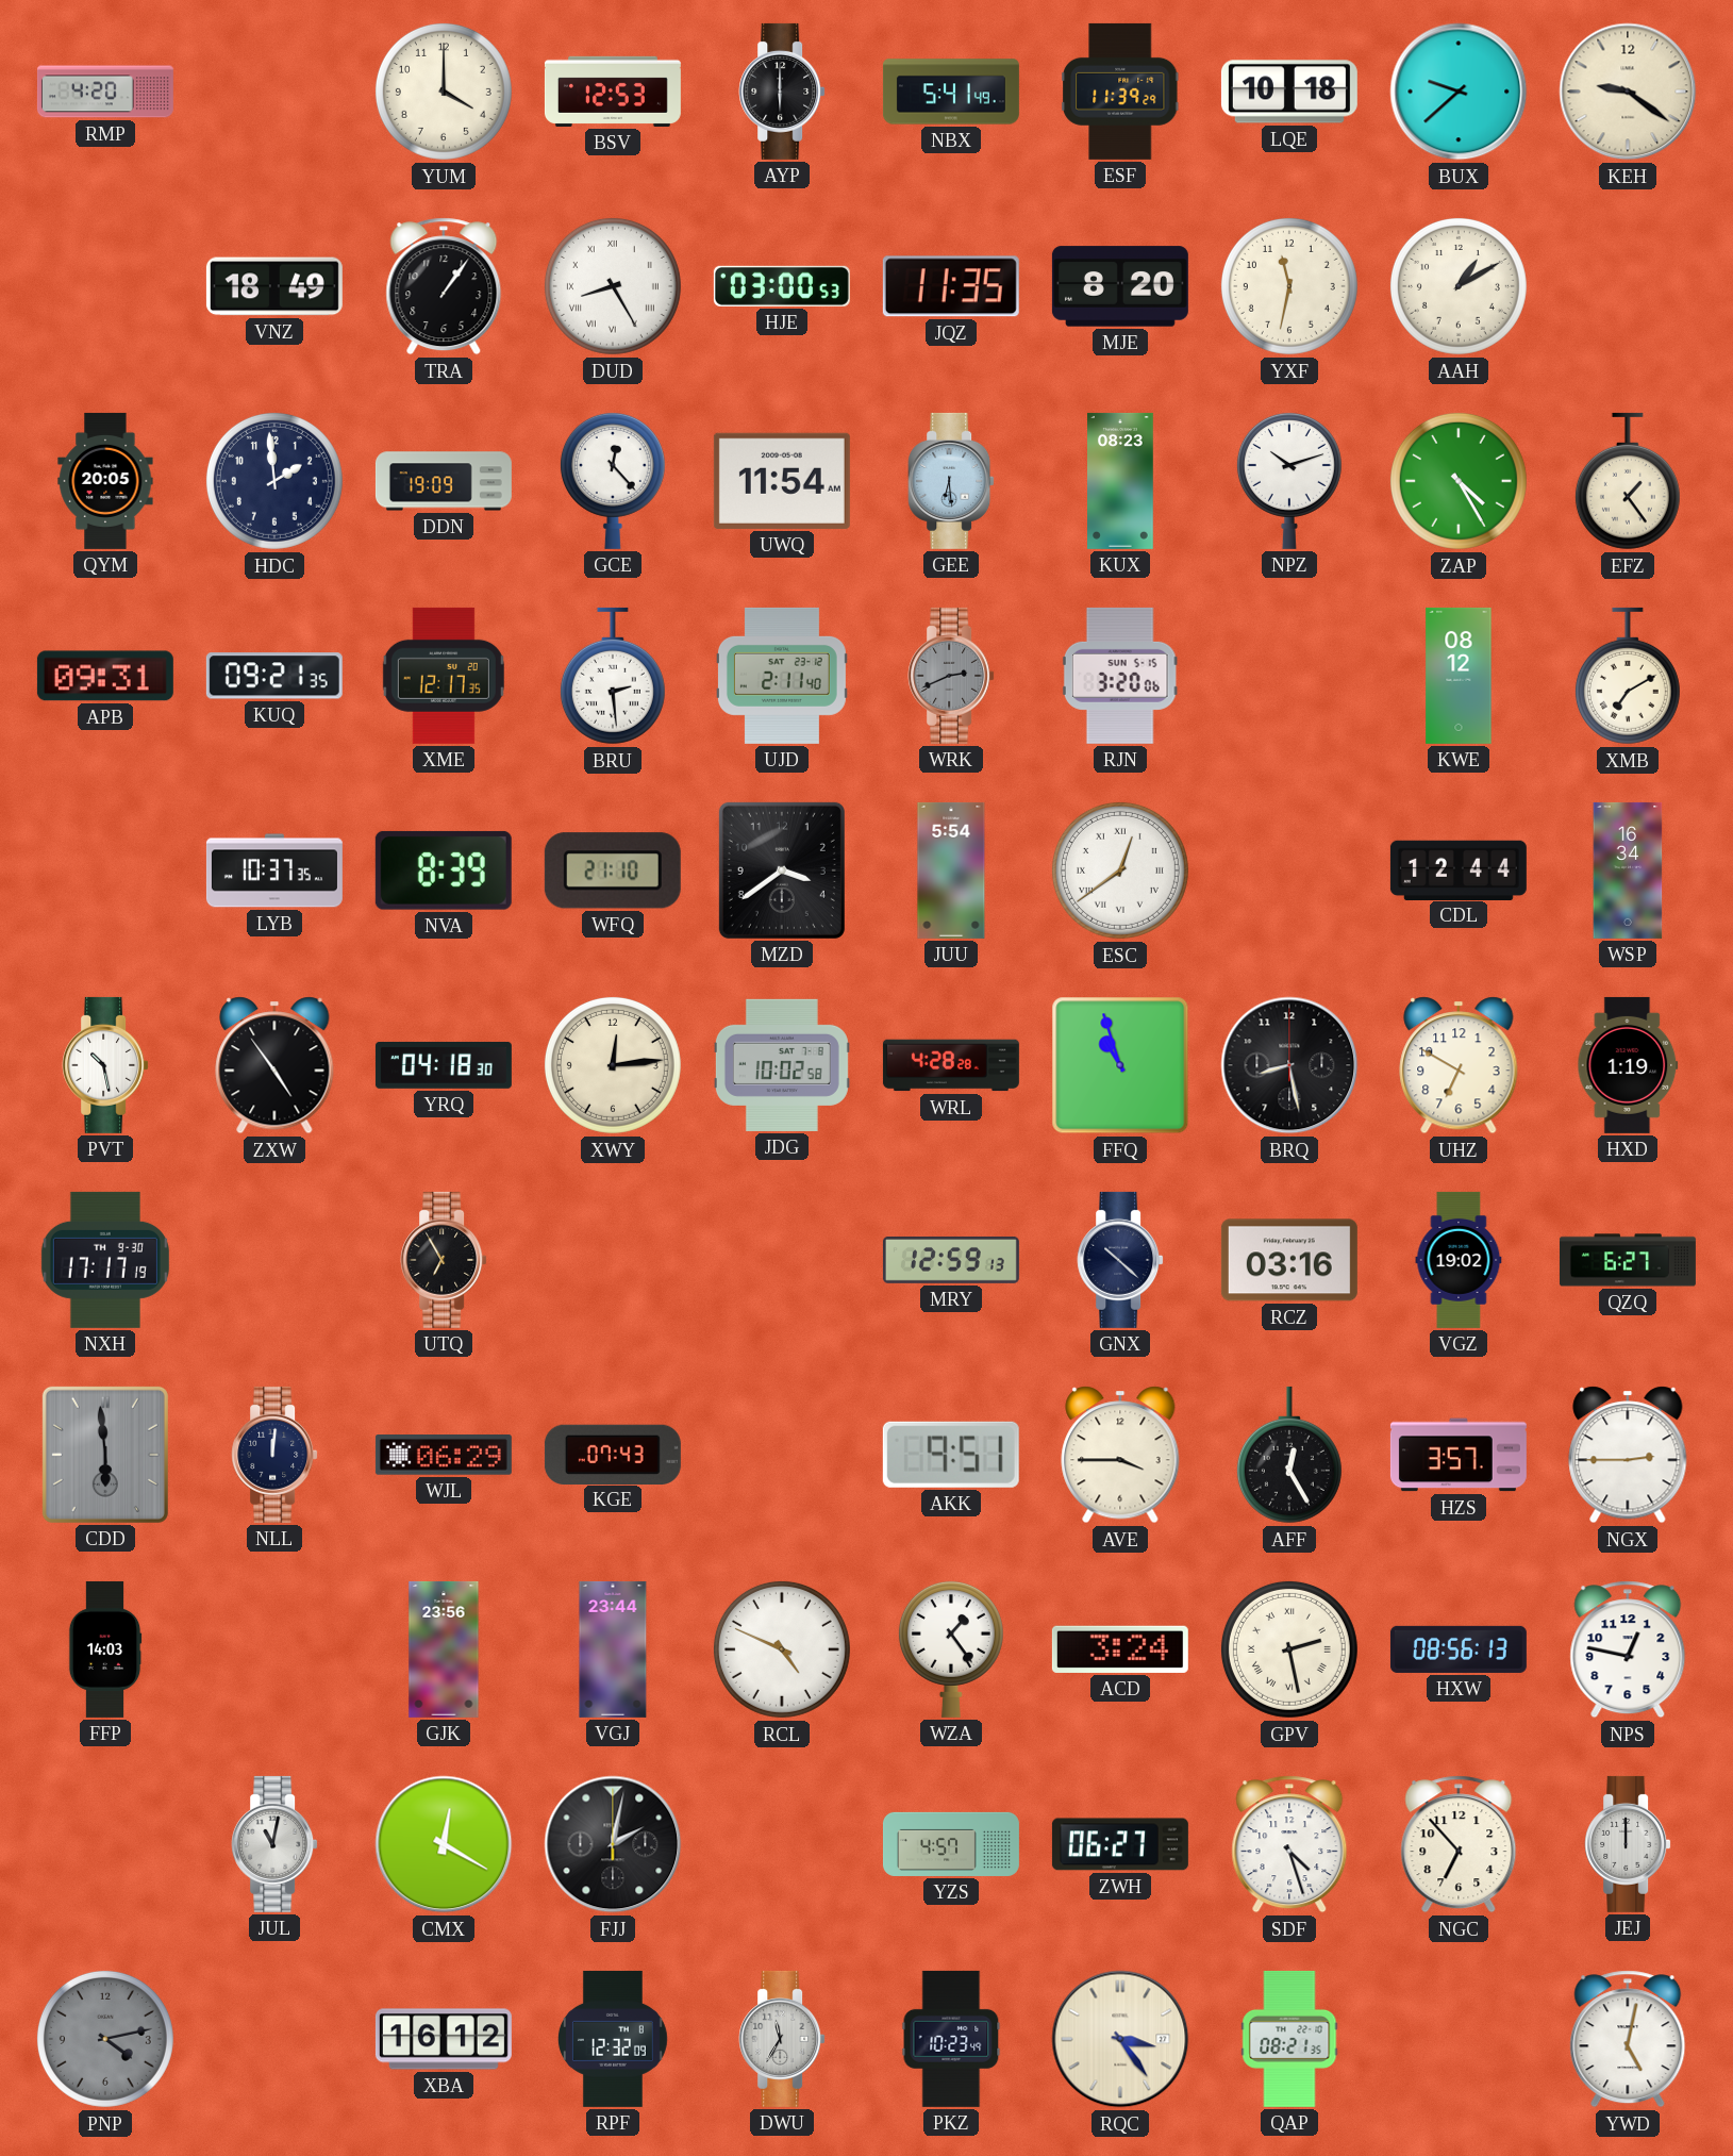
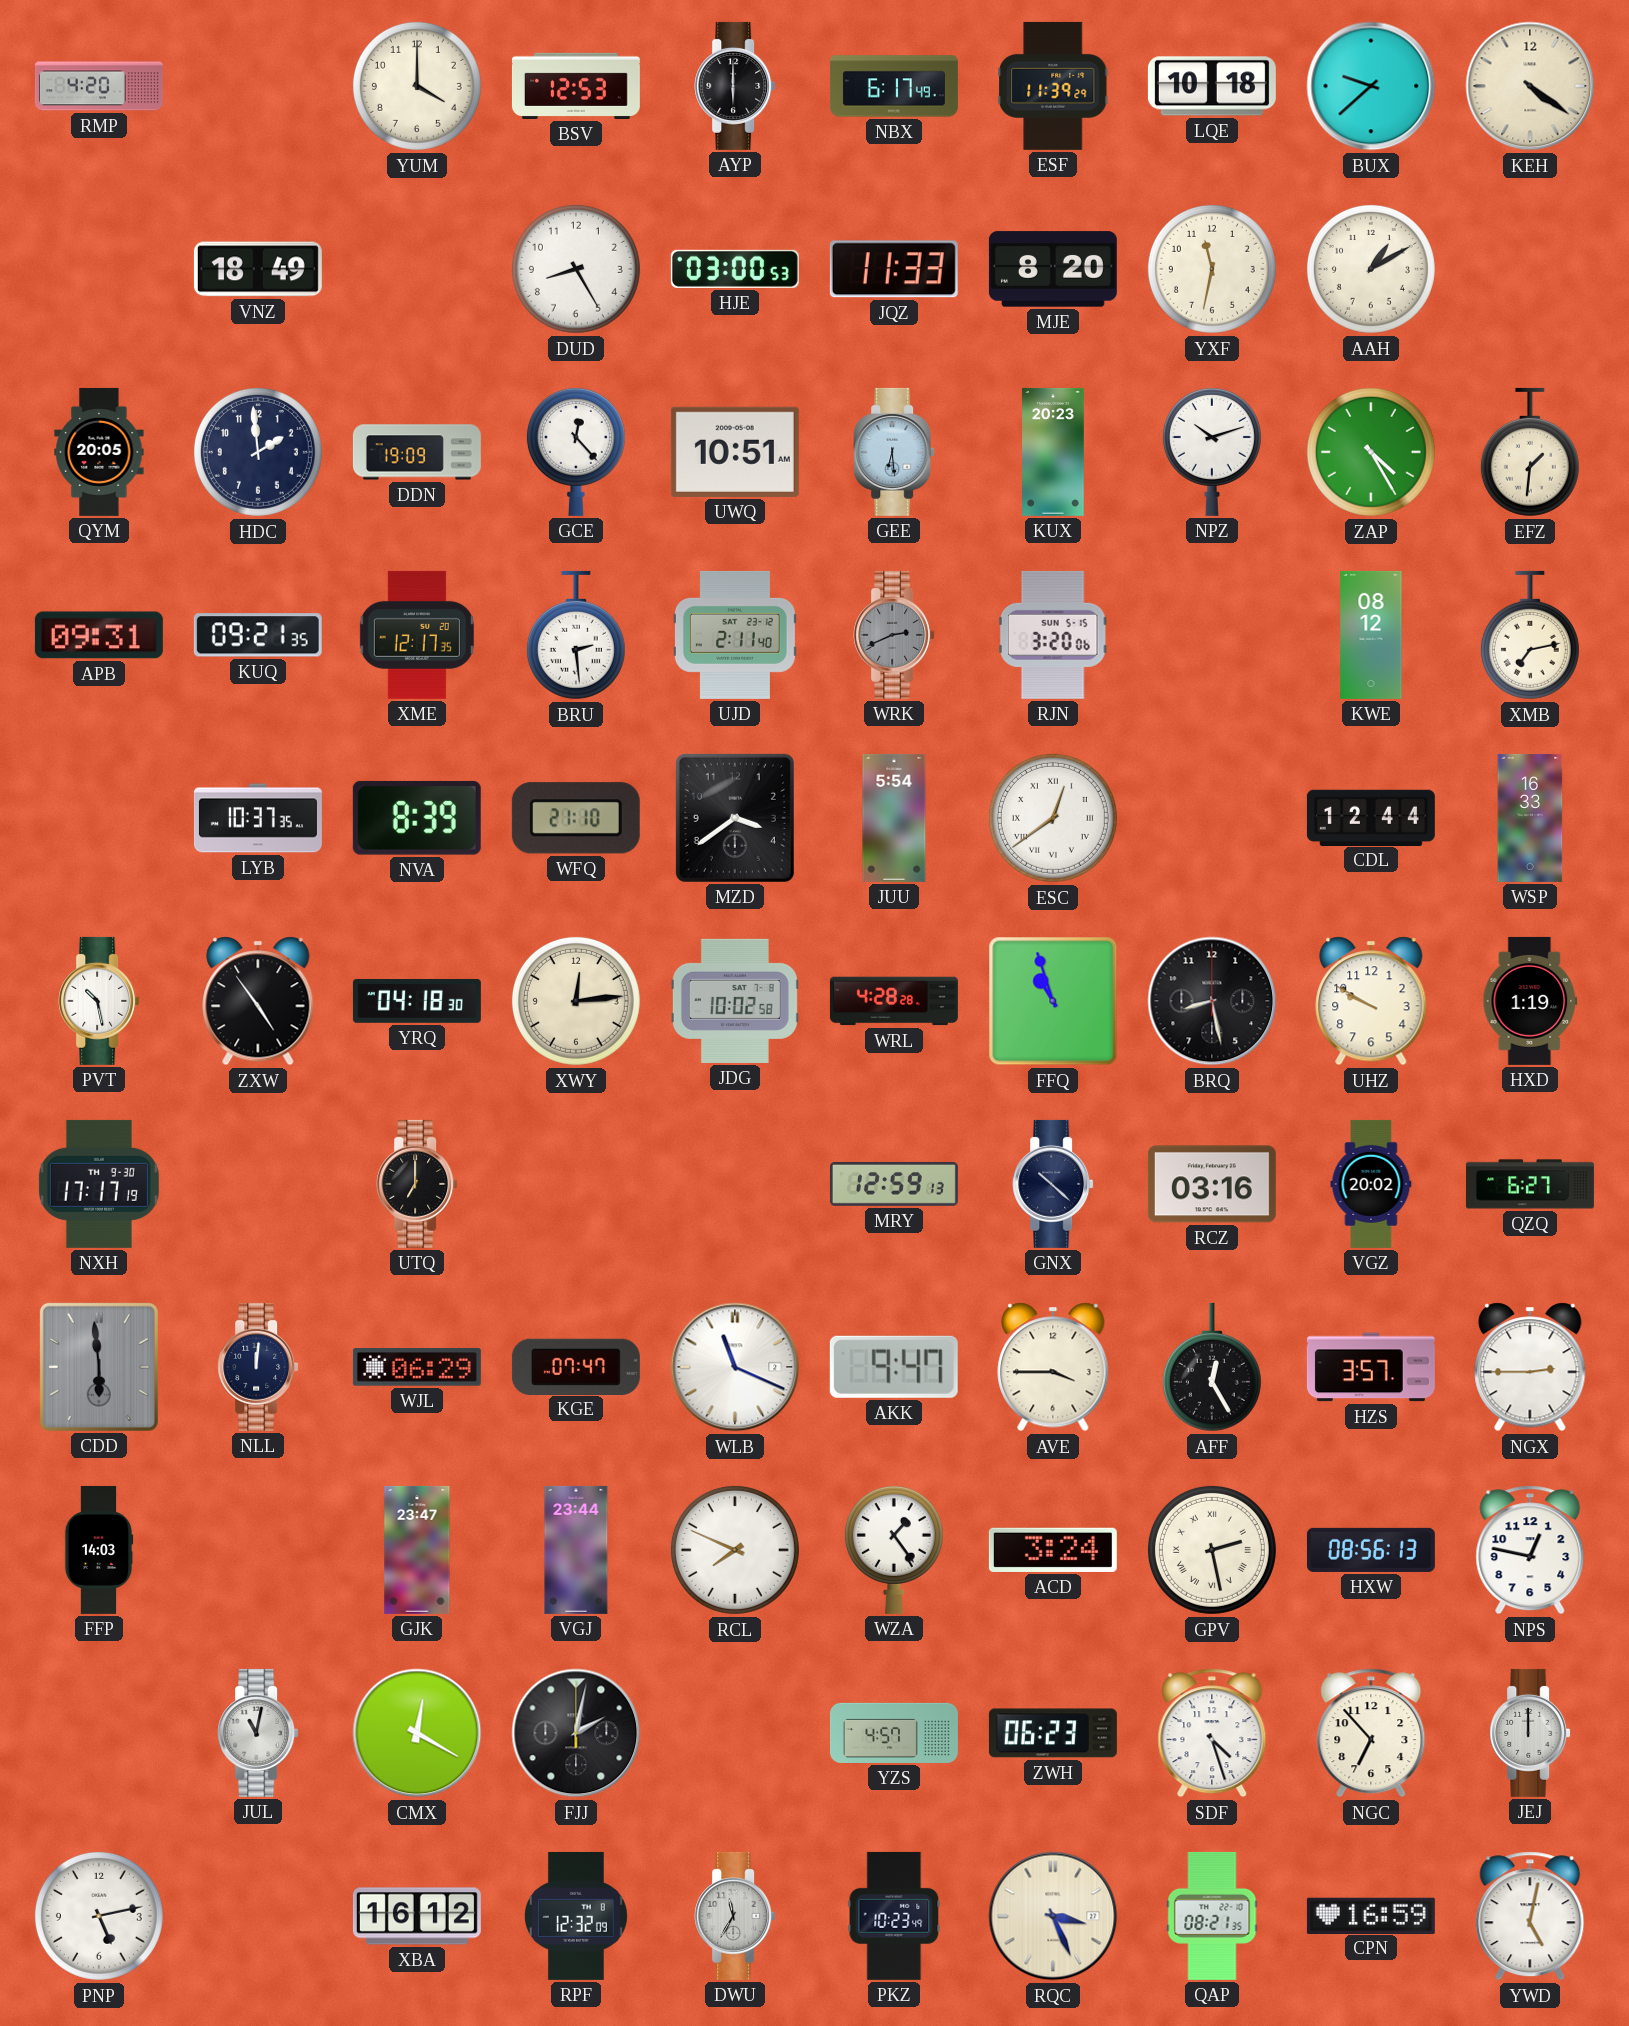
NBX: 5:41 -> 6:17
KEH: 9:21 -> 4:21
TRA: 1:06 -> none
DUD numerals: Roman -> Arabic
JQZ: 11:35 -> 11:33
UWQ: 11:54 -> 10:51
KUX: 08:23 -> 20:23
EFZ: 1:24 -> 1:31
XMB: 7:10 -> 7:13
WSP: 16:34 -> 16:33
UHZ: 6:50 -> 9:50
UTQ: 6:55 -> 7:00
VGZ: 19:02 -> 20:02
KGE: 07:43 -> 07:47
WLB: none -> 11:19
AKK: 9:51 -> 9:47
GJK: 23:56 -> 23:47
RCL: 4:49 -> 7:49
ZWH: 06:27 -> 06:23
PNP: 4:13 -> 5:13
PNP dial: grey -> white
RQC: 3:24 -> 3:26
CPN: none -> 16:59
